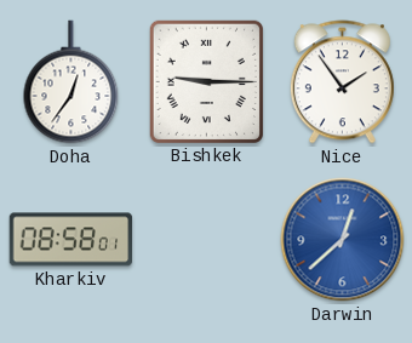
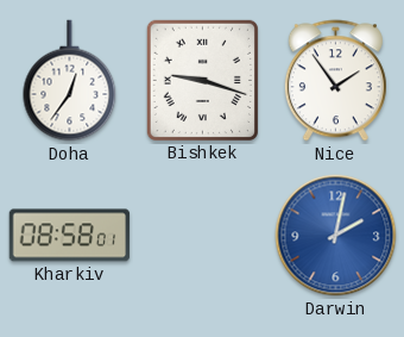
Bishkek: 9:15 -> 9:18
Darwin: 12:38 -> 2:02
